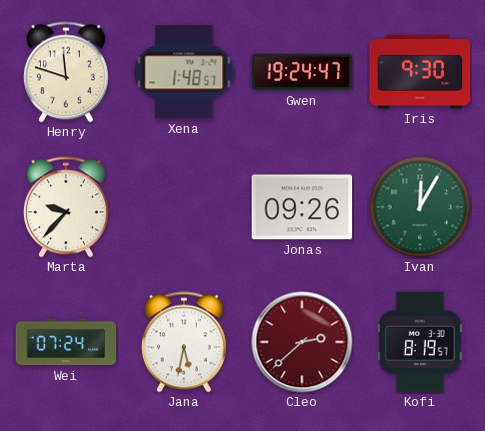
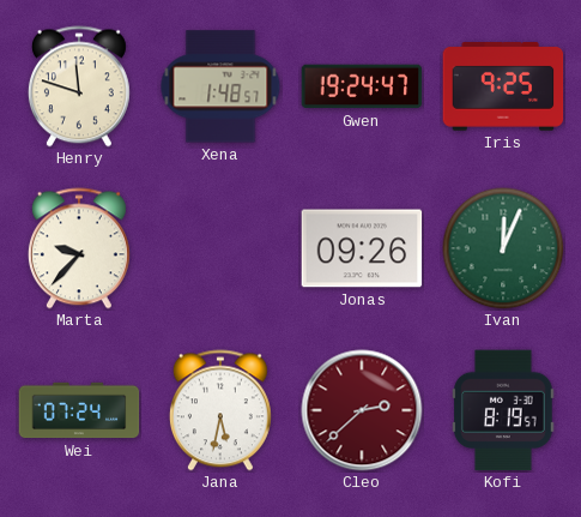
Iris: 9:30 -> 9:25
Ivan: 12:05 -> 12:04
